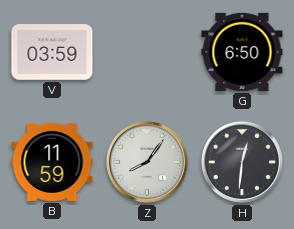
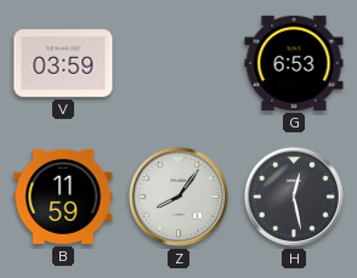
G: 6:50 -> 6:53
H: 12:31 -> 12:28
